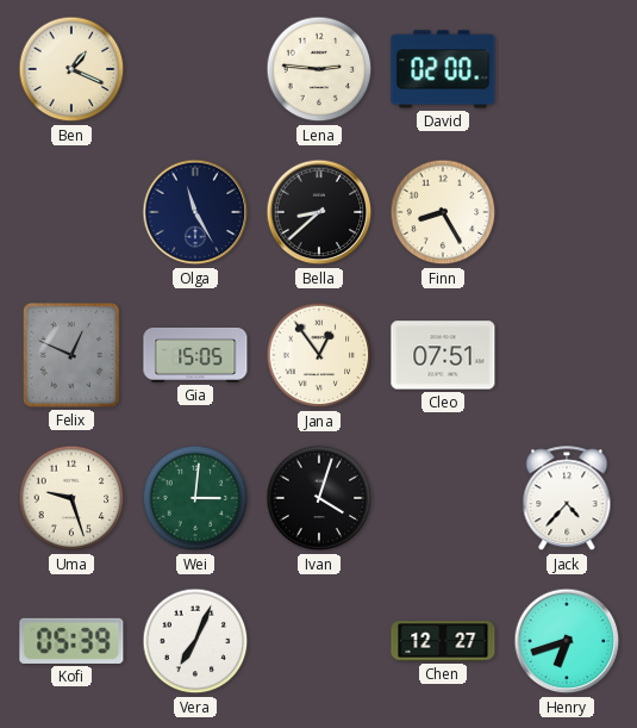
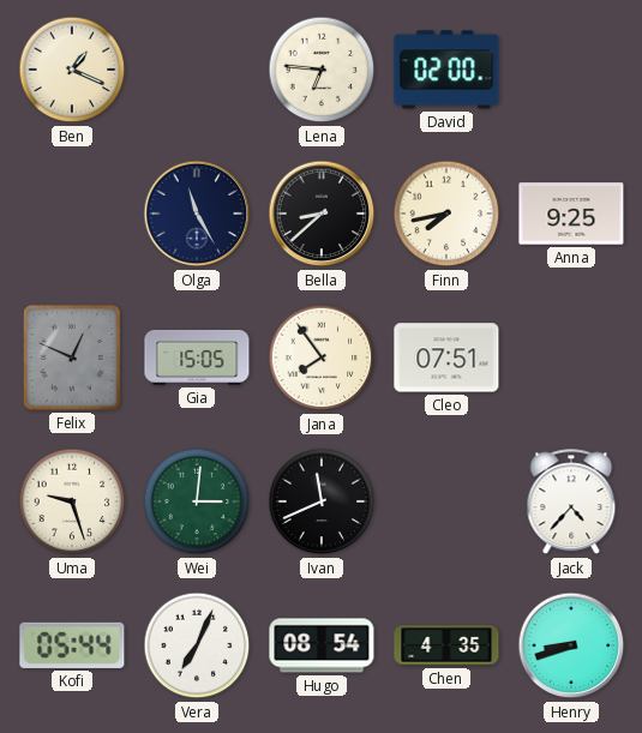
Lena: 2:46 -> 6:46
Finn: 8:25 -> 7:43
Anna: none -> 9:25
Jana: 12:54 -> 7:54
Ivan: 4:03 -> 11:41
Kofi: 05:39 -> 05:44
Hugo: none -> 08:54
Chen: 12:27 -> 4:35
Henry: 6:42 -> 8:42
